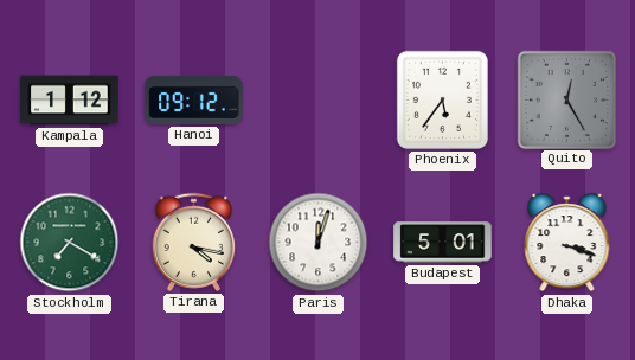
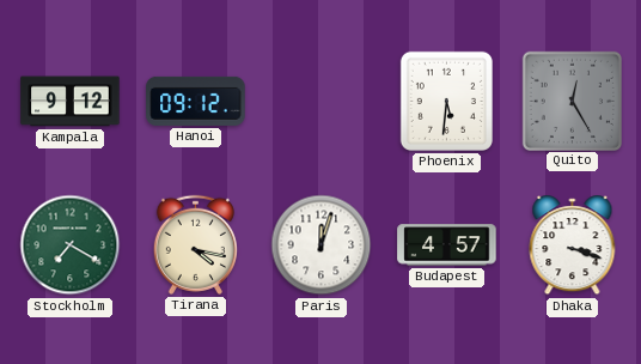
Kampala: 1:12 -> 9:12
Phoenix: 5:36 -> 5:31
Budapest: 5:01 -> 4:57
